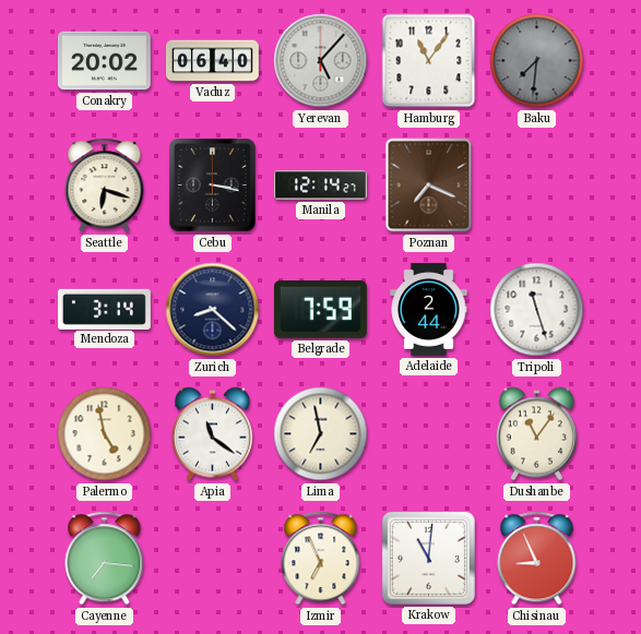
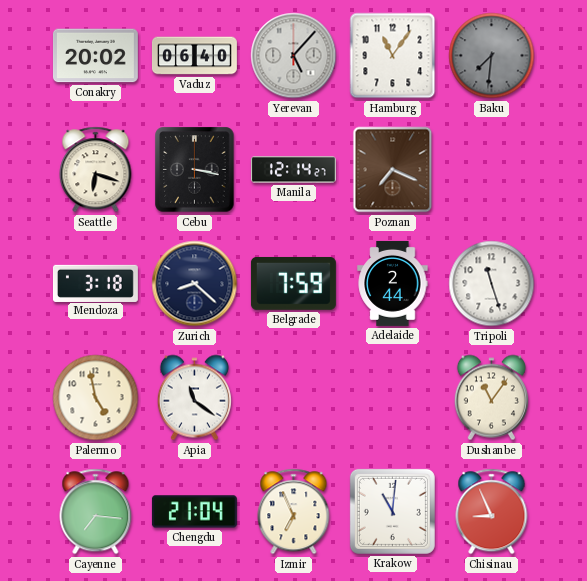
Mendoza: 3:14 -> 3:18
Lima: 6:58 -> none
Chengdu: none -> 21:04
